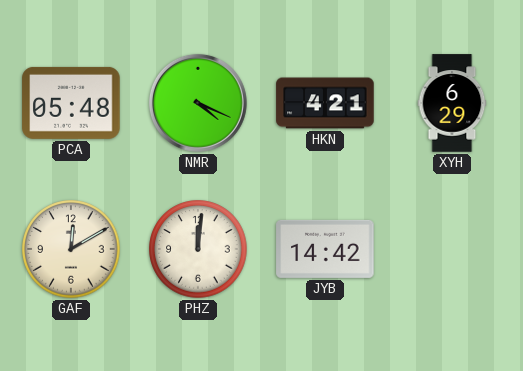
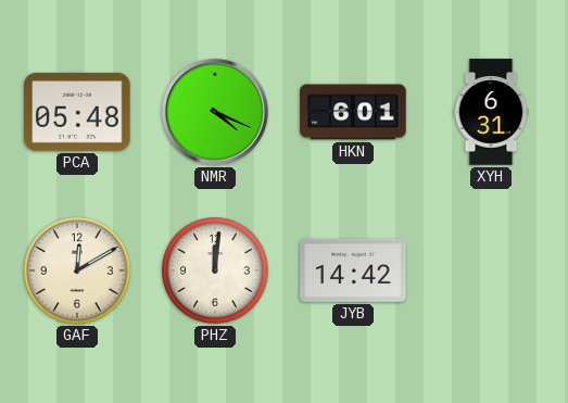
HKN: 4:21 -> 6:01
XYH: 6:29 -> 6:31
